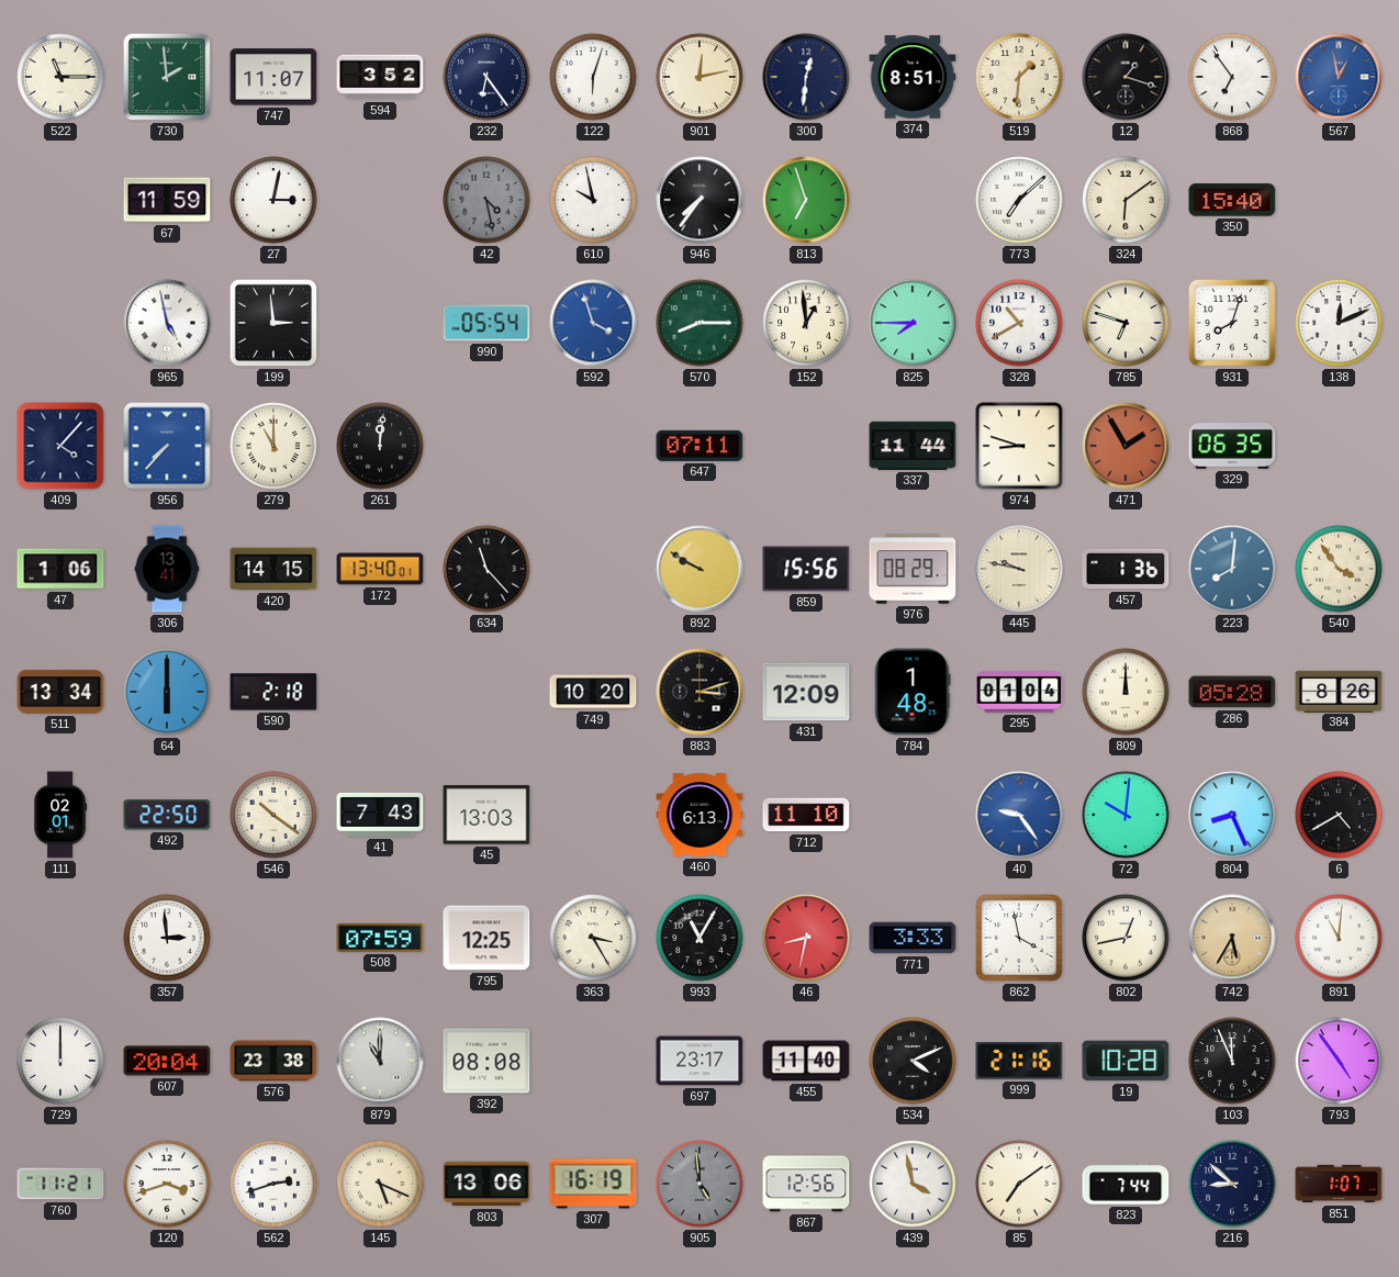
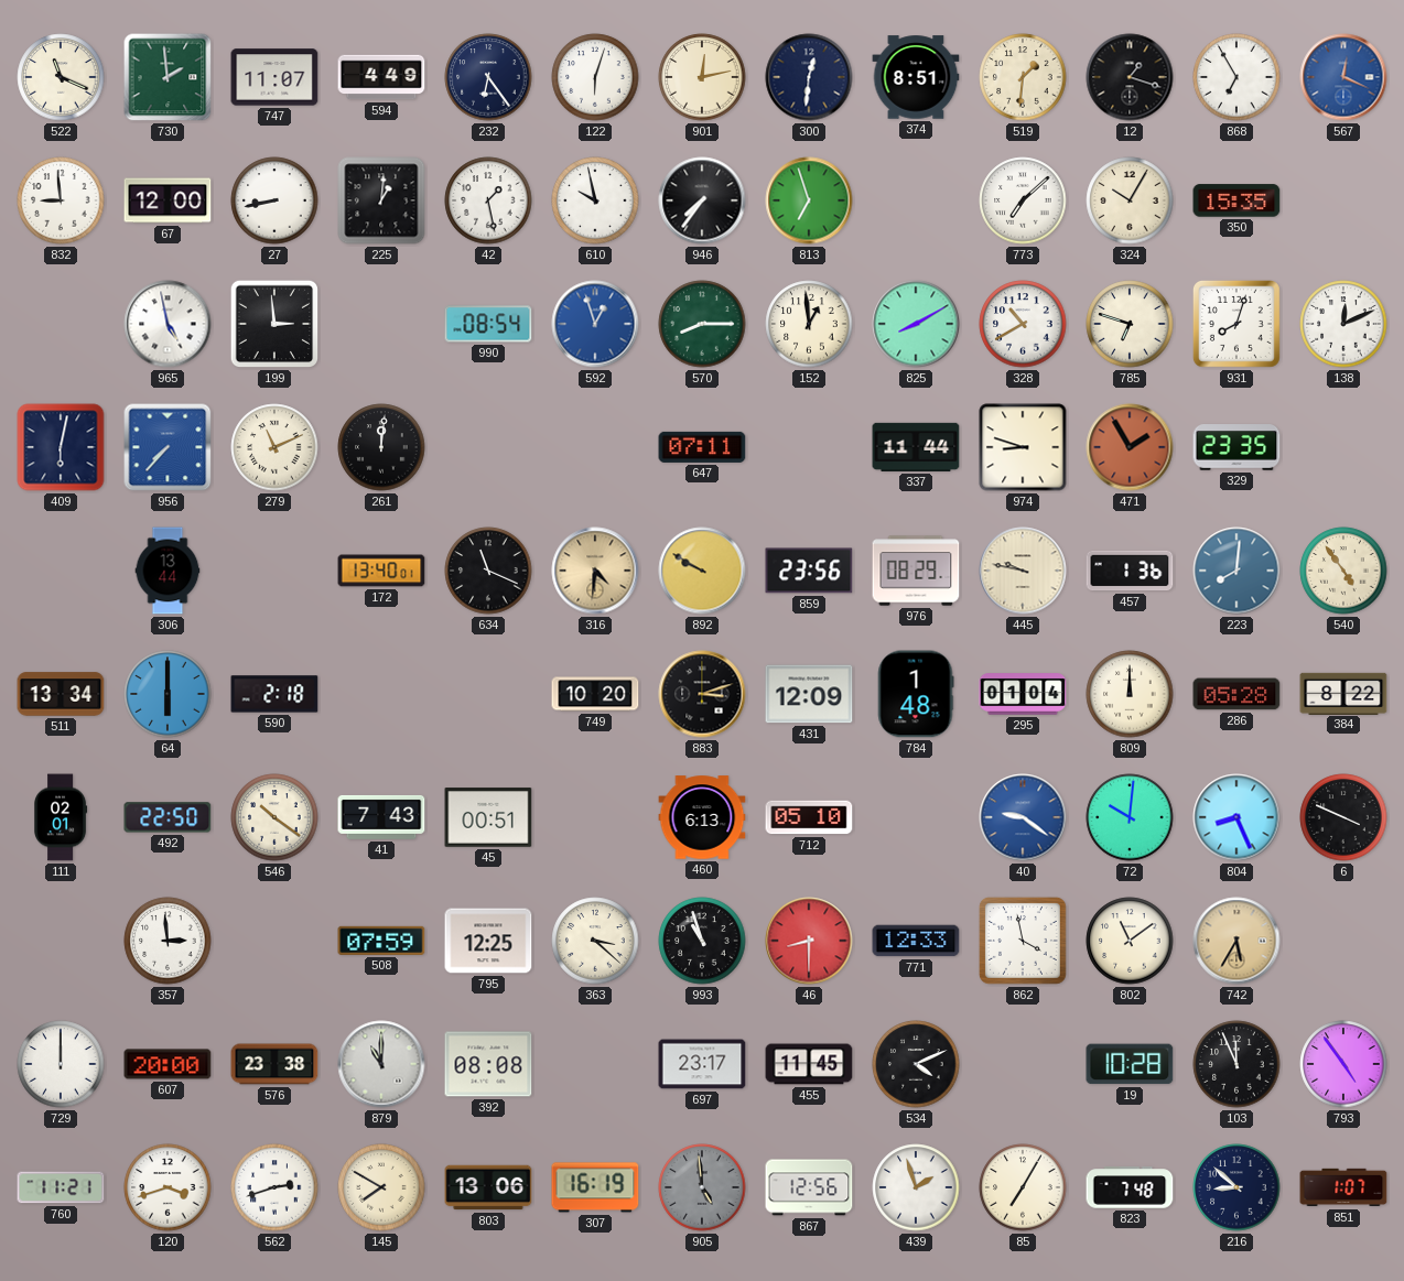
522: 11:15 -> 11:19
594: 3:52 -> 4:49
868: 6:54 -> 6:55
567: 12:58 -> 12:19
832: none -> 8:59
67: 11:59 -> 12:00
27: 3:02 -> 8:43
225: none -> 1:01
42: 4:28 -> 1:28
42 dial: grey -> white
324: 6:09 -> 10:05
350: 15:40 -> 15:35
990: 05:54 -> 08:54
592: 3:57 -> 12:57
825: 7:45 -> 8:10
409: 4:07 -> 6:02
279: 11:00 -> 11:11
329: 06:35 -> 23:35
47: 1:06 -> none
306: 13:41 -> 13:44
420: 14:15 -> none
634: 11:23 -> 11:19
316: none -> 4:31
859: 15:56 -> 23:56
540: 3:54 -> 4:54
384: 8:26 -> 8:22
45: 13:03 -> 00:51
712: 11:10 -> 05:10
40: 9:24 -> 9:21
6: 4:40 -> 3:49
363: 3:25 -> 3:22
993: 11:05 -> 10:57
46: 8:32 -> 8:30
771: 3:33 -> 12:33
802: 12:43 -> 11:09
891: 11:01 -> none
607: 20:04 -> 20:00
455: 11:40 -> 11:45
999: 21:16 -> none
145: 5:19 -> 7:50
439: 3:58 -> 1:57
85: 7:09 -> 7:05
823: 7:44 -> 7:48
